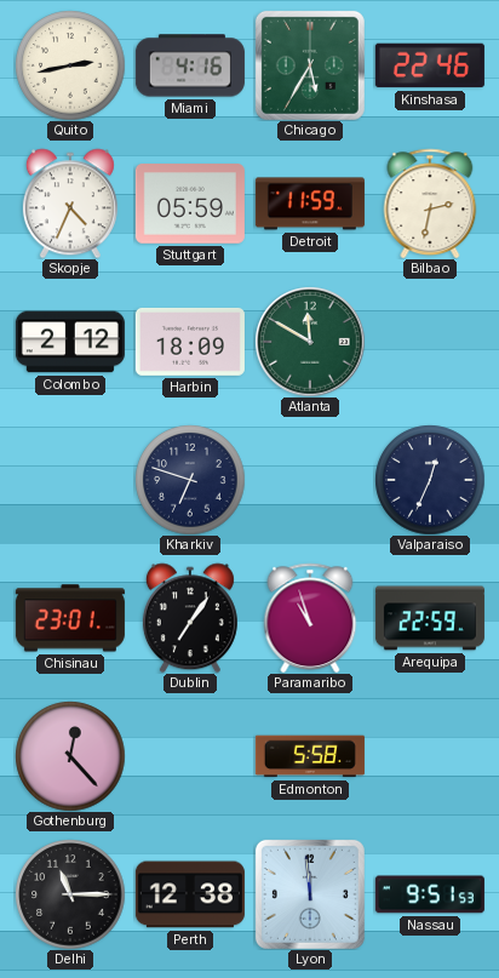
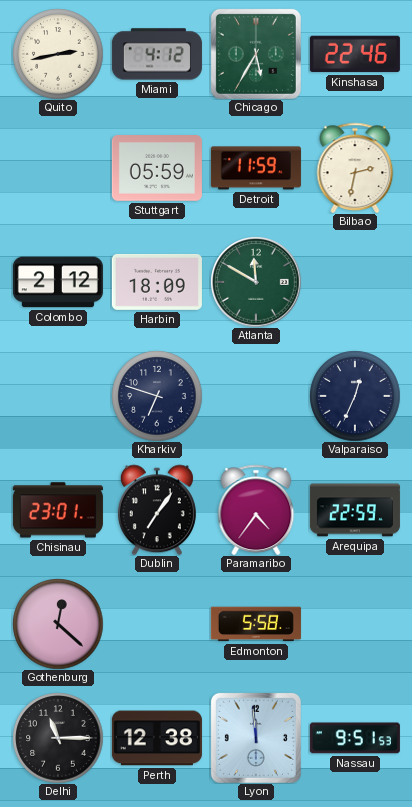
Miami: 4:16 -> 4:12
Skopje: 4:34 -> none
Paramaribo: 10:57 -> 4:36
Gothenburg: 12:23 -> 12:22
